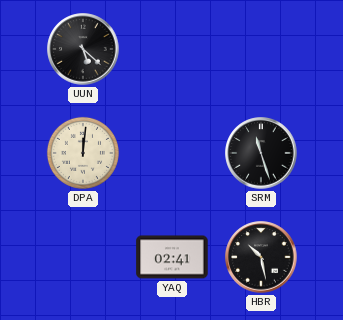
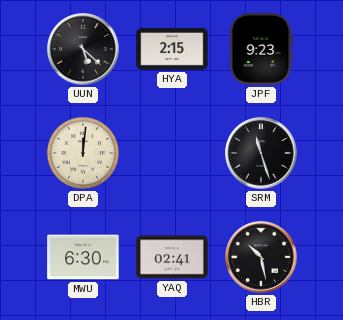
HYA: none -> 2:15
JPF: none -> 9:23
MWU: none -> 6:30
